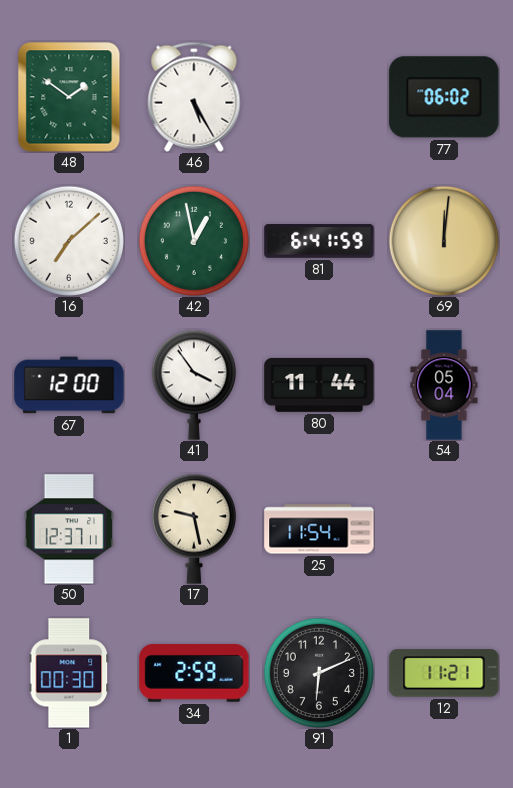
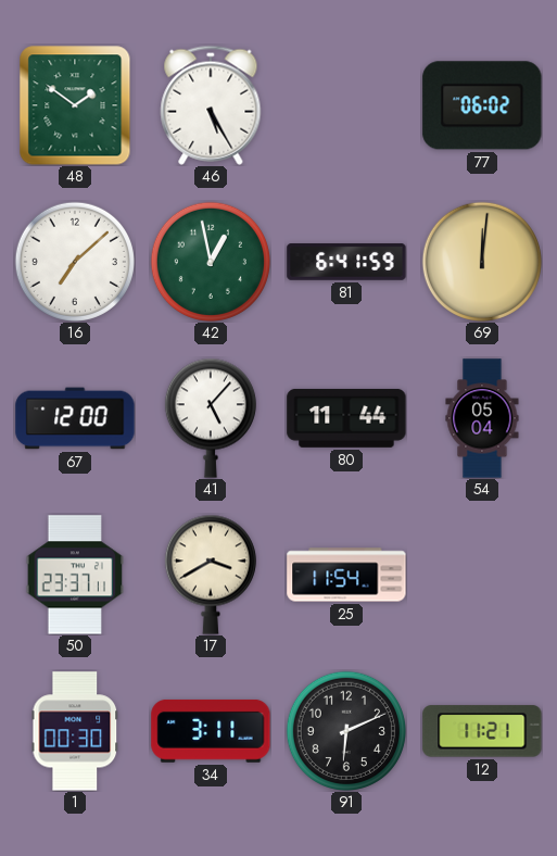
41: 3:54 -> 5:07
50: 12:37 -> 23:37
17: 9:28 -> 3:40
34: 2:59 -> 3:11
